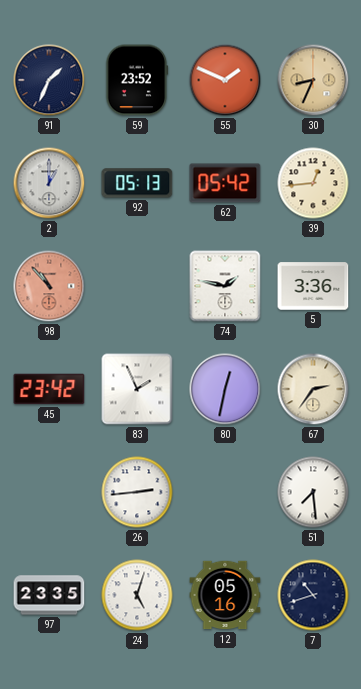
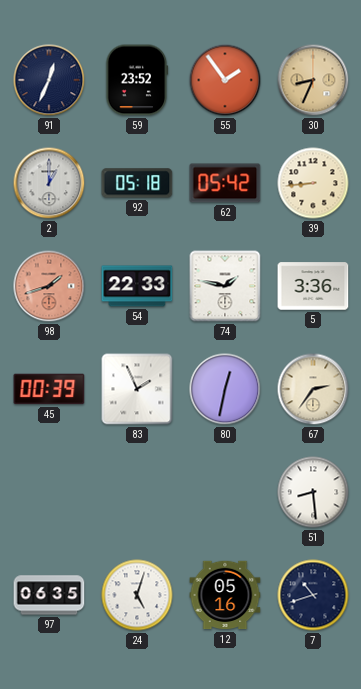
91: 1:34 -> 12:34
55: 1:49 -> 1:54
92: 05:13 -> 05:18
39: 12:44 -> 8:44
98: 10:53 -> 1:42
54: none -> 22:33
45: 23:42 -> 00:39
26: 2:44 -> none
51: 7:29 -> 8:29
97: 23:35 -> 06:35
